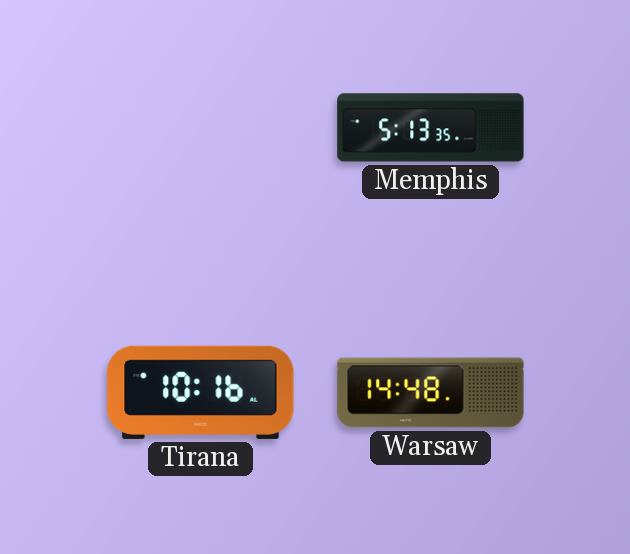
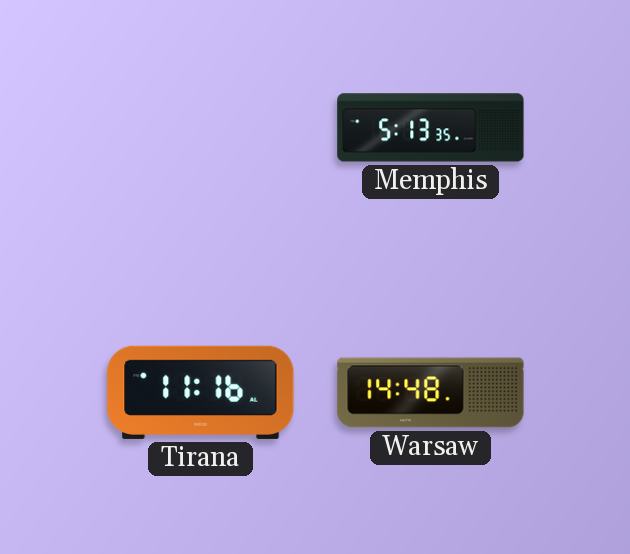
Tirana: 10:16 -> 11:16
